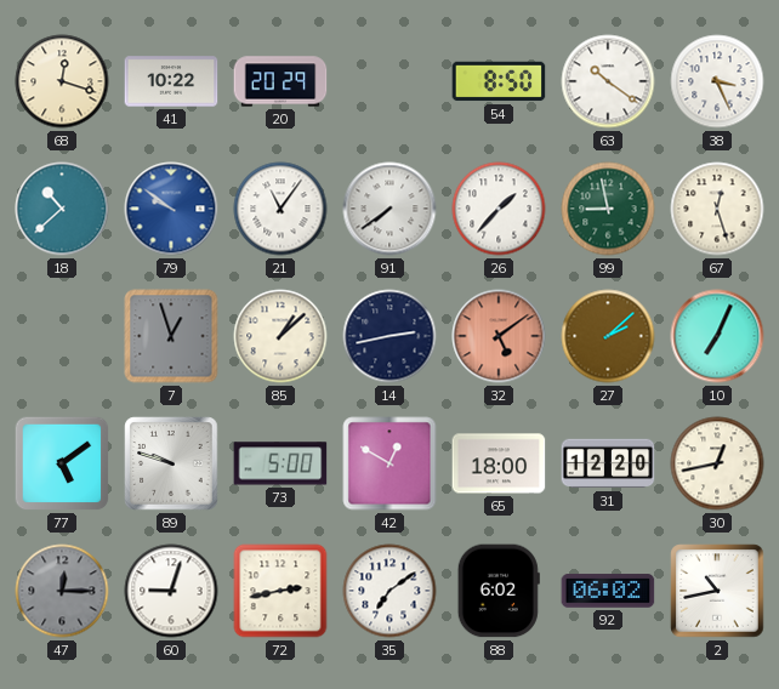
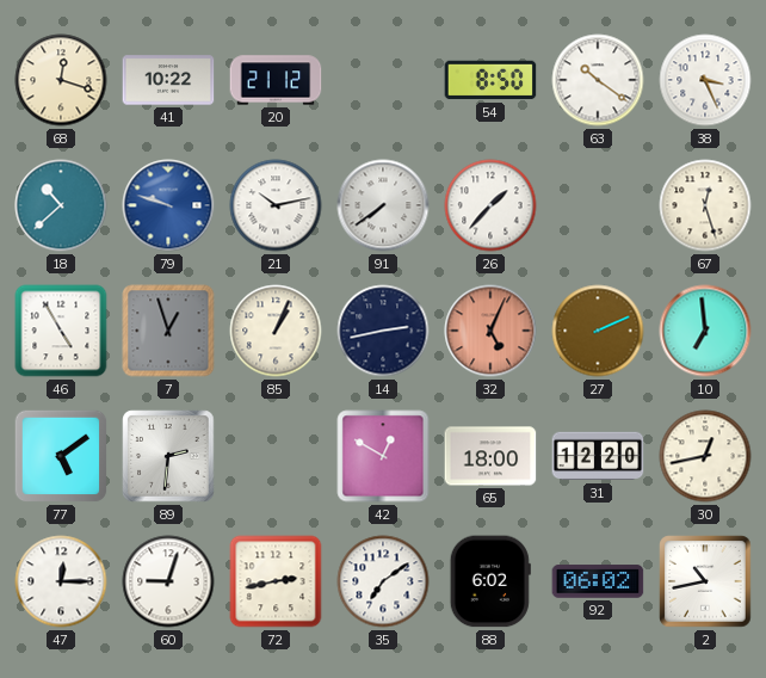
20: 20:29 -> 21:12
79: 9:51 -> 9:48
21: 11:06 -> 10:13
99: 8:58 -> none
46: none -> 4:55
85: 1:08 -> 1:04
32: 5:09 -> 5:04
27: 2:08 -> 2:11
10: 7:04 -> 6:59
89: 9:48 -> 2:31
73: 5:00 -> none
47 dial: grey -> white
